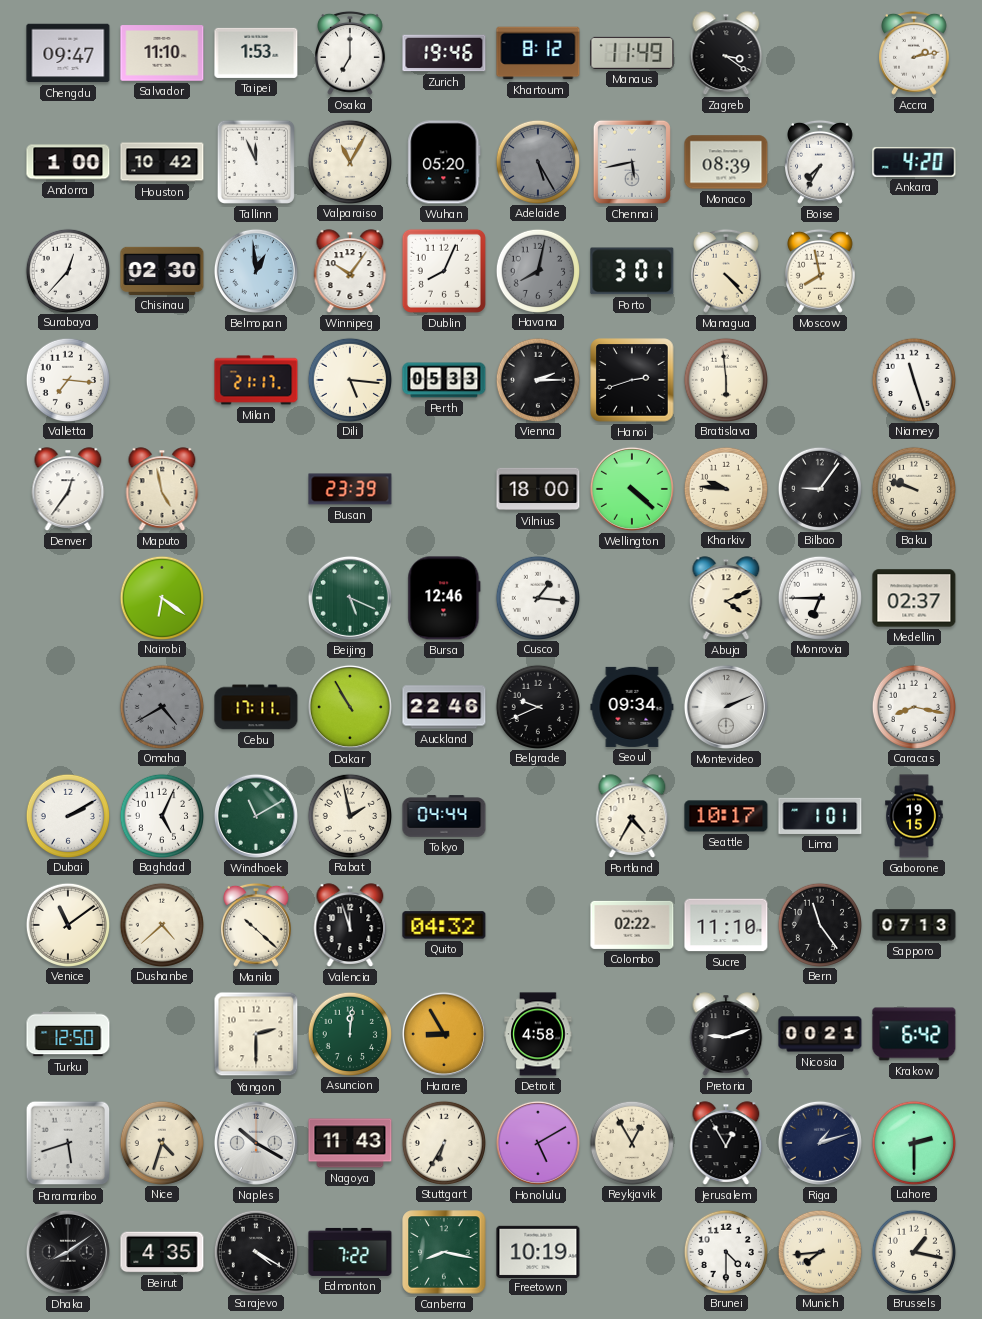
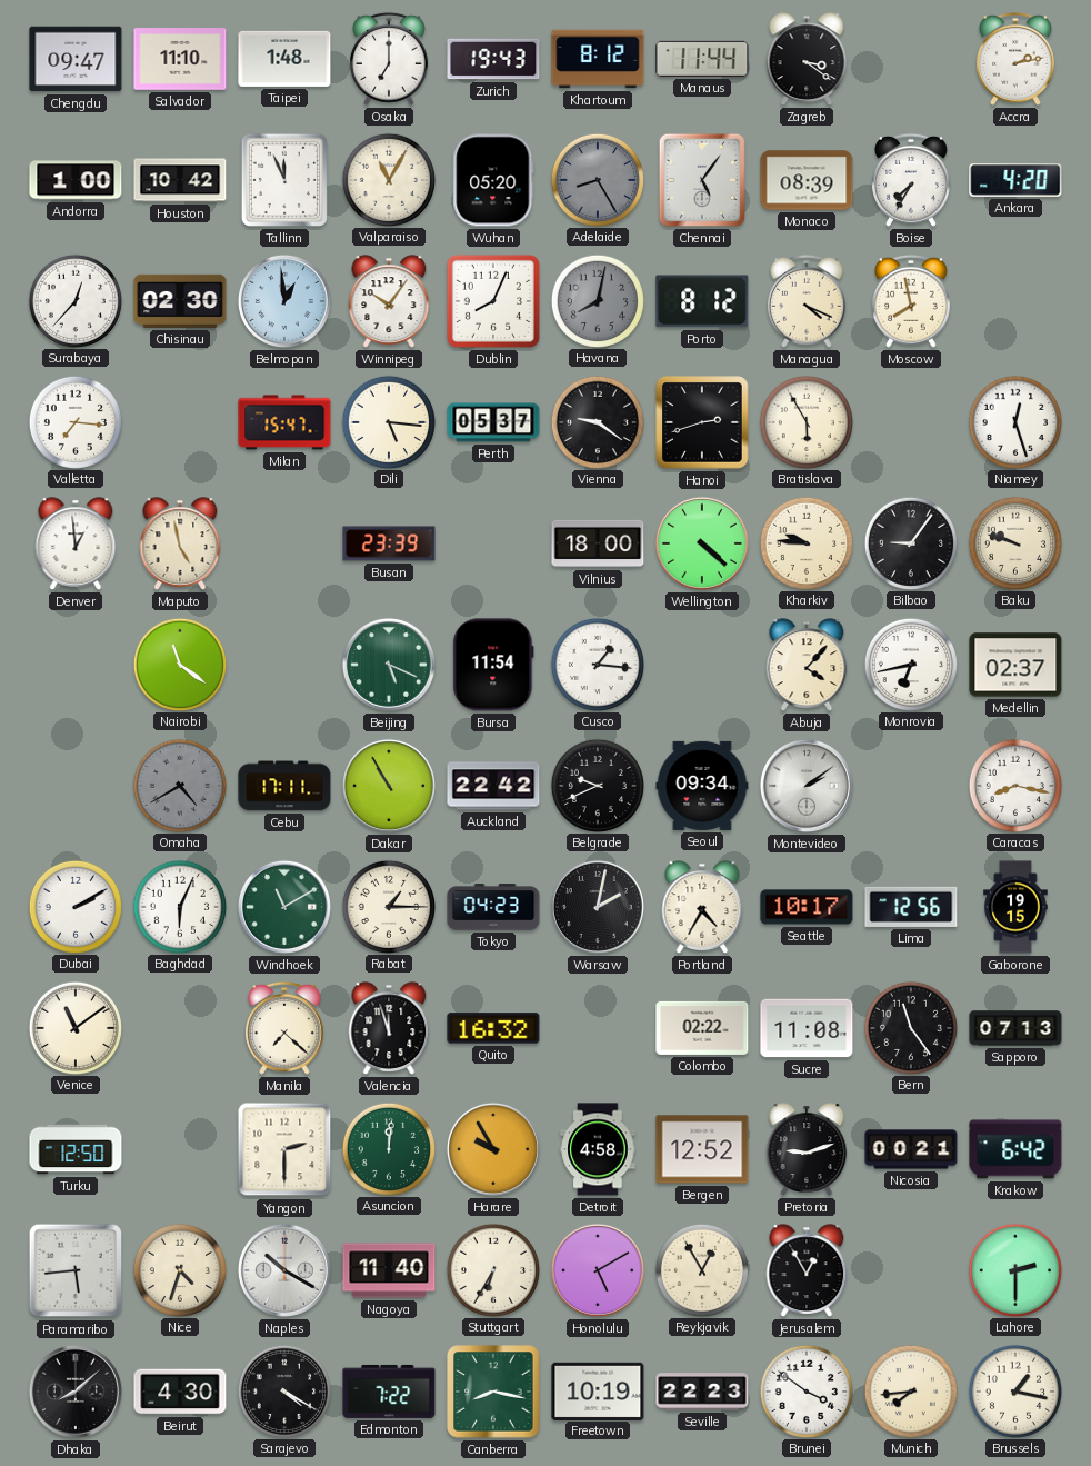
Taipei: 1:53 -> 1:48
Zurich: 19:46 -> 19:43
Manaus: 11:49 -> 11:44
Adelaide: 5:25 -> 8:25
Chennai: 5:43 -> 5:06
Porto: 3:01 -> 8:12
Managua: 4:23 -> 4:19
Milan: 21:17 -> 15:47
Perth: 05:33 -> 05:37
Vienna: 2:15 -> 9:21
Bratislava: 5:59 -> 5:55
Niamey: 11:27 -> 12:27
Denver: 12:36 -> 12:59
Nairobi: 6:21 -> 11:21
Bursa: 12:46 -> 11:54
Abuja: 4:11 -> 4:07
Monrovia: 6:45 -> 6:43
Auckland: 22:46 -> 22:42
Montevideo: 2:11 -> 2:09
Baghdad: 5:04 -> 6:04
Rabat: 1:58 -> 1:15
Tokyo: 04:44 -> 04:23
Warsaw: none -> 2:02
Lima: 1:01 -> 12:56
Dushanbe: 4:38 -> none
Manila: 10:22 -> 7:22
Quito: 04:32 -> 16:32
Sucre: 11:10 -> 11:08
Harare: 8:55 -> 9:55
Bergen: none -> 12:52
Paramaribo: 5:42 -> 5:44
Nagoya: 11:43 -> 11:40
Riga: 1:12 -> none
Dhaka: 8:09 -> 8:08
Beirut: 4:35 -> 4:30
Seville: none -> 22:23
Brunei: 4:30 -> 3:51
